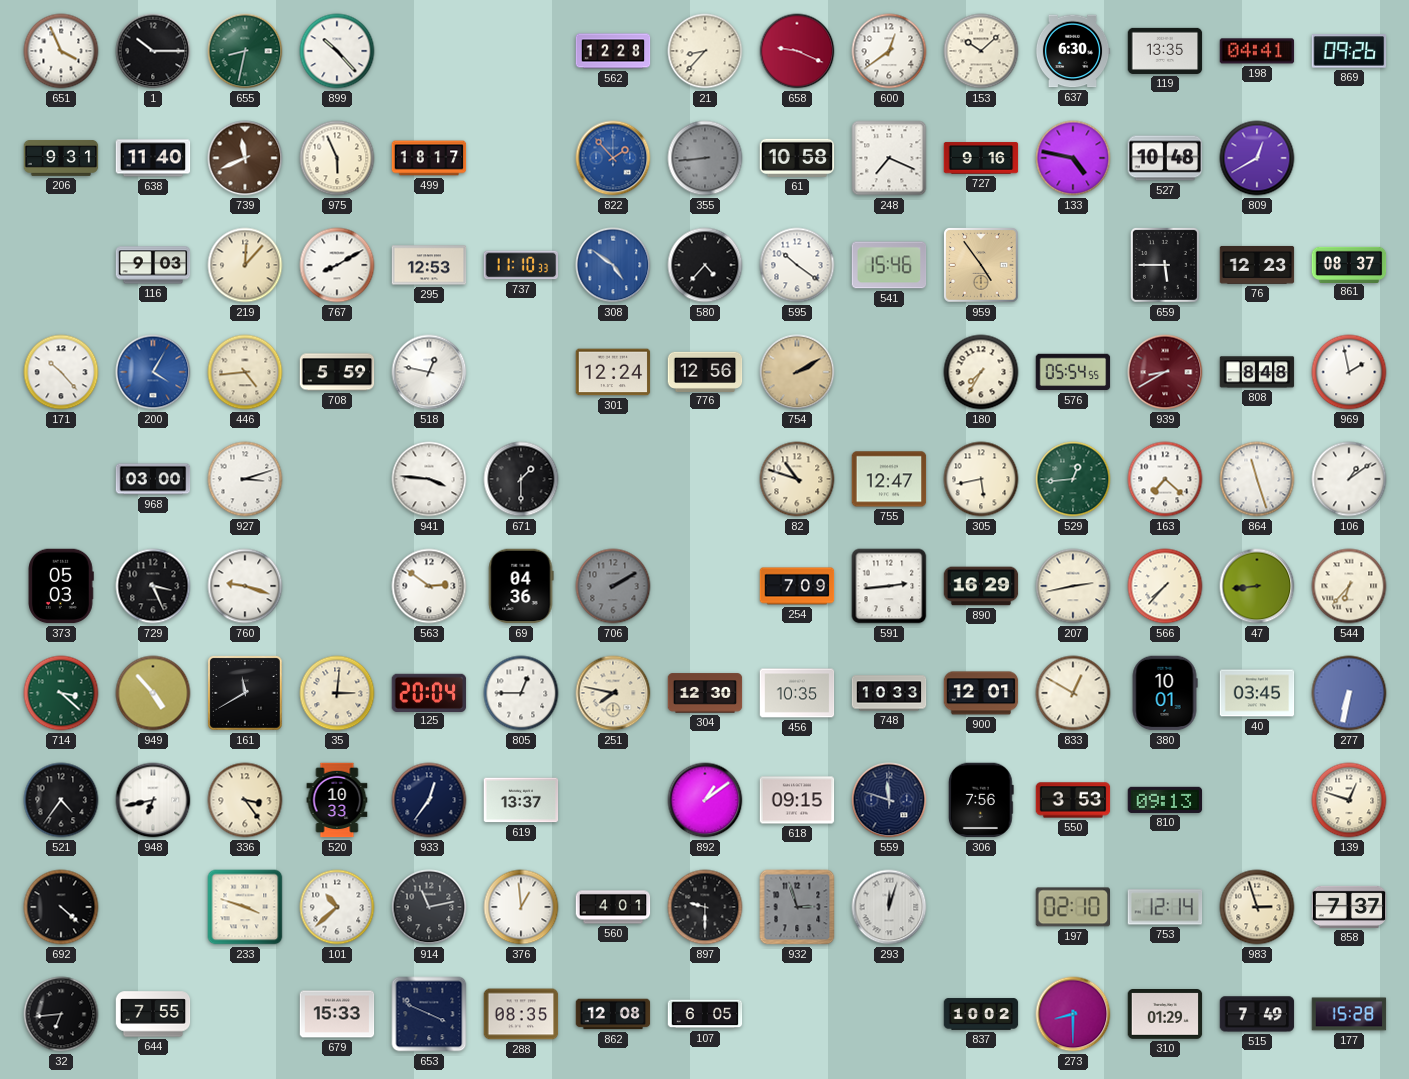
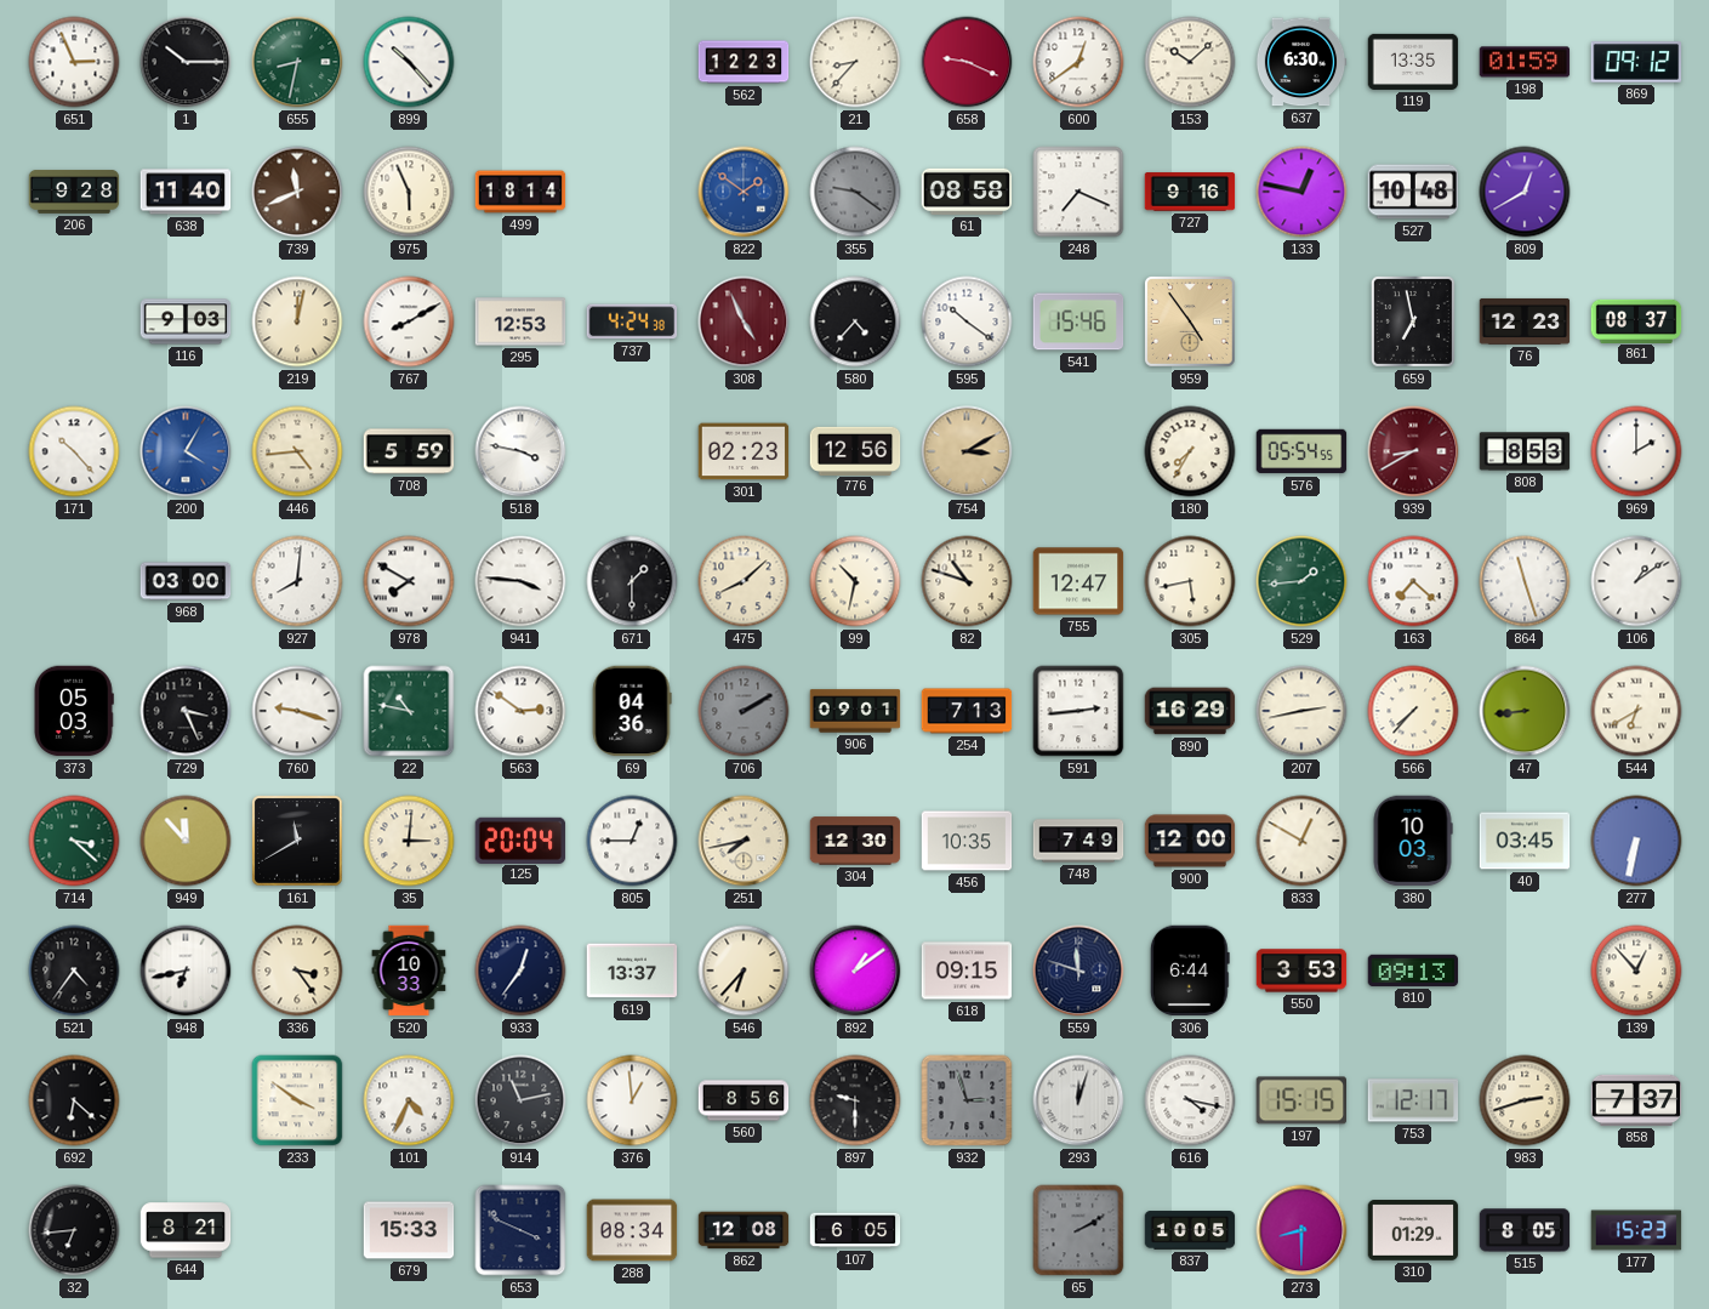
651: 3:56 -> 2:56
562: 12:28 -> 12:23
198: 04:41 -> 01:59
869: 09:26 -> 09:12
206: 9:31 -> 9:28
499: 18:17 -> 18:14
822: 1:53 -> 1:51
355: 8:44 -> 9:21
61: 10:58 -> 08:58
133: 4:47 -> 12:47
219: 12:07 -> 12:02
737: 11:10 -> 4:24
308: 4:51 -> 4:56
308 dial: blue -> burgundy
659: 5:45 -> 6:58
518: 12:47 -> 3:47
301: 12:24 -> 02:23
754: 2:10 -> 3:10
808: 8:48 -> 8:53
969: 1:58 -> 2:00
927: 3:12 -> 8:01
978: none -> 7:50
475: none -> 8:08
99: none -> 10:32
529: 12:44 -> 1:44
22: none -> 10:47
906: none -> 09:01
254: 7:09 -> 7:13
544: 6:37 -> 6:40
949: 4:53 -> 11:53
251: 7:47 -> 7:43
748: 10:33 -> 7:49
900: 12:01 -> 12:00
380: 10:01 -> 10:03
546: none -> 6:37
306: 7:56 -> 6:44
139: 12:48 -> 12:53
692: 4:22 -> 6:22
233: 3:48 -> 3:51
101: 10:38 -> 4:34
560: 4:01 -> 8:56
616: none -> 4:17
197: 02:10 -> 15:15
753: 12:14 -> 12:17
983: 2:57 -> 2:42
644: 7:55 -> 8:21
288: 08:35 -> 08:34
65: none -> 2:10
837: 10:02 -> 10:05
515: 7:49 -> 8:05
177: 15:28 -> 15:23
